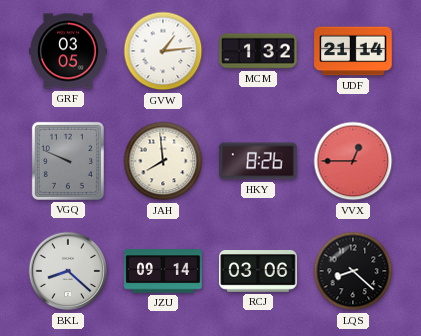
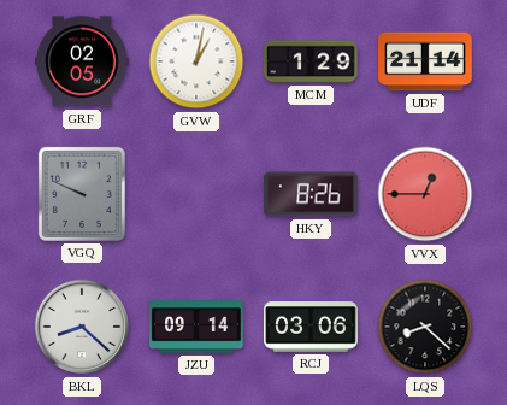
GRF: 03:05 -> 02:05
GVW: 1:14 -> 1:02
MCM: 1:32 -> 1:29
JAH: 7:59 -> none
